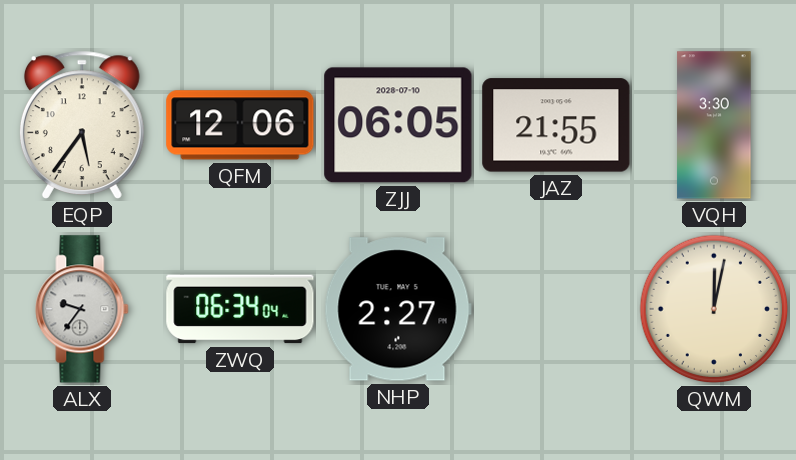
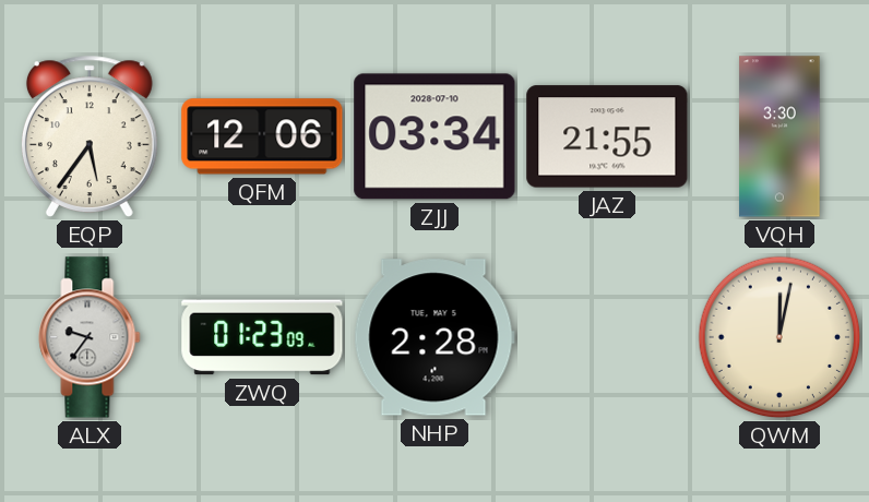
ZJJ: 06:05 -> 03:34
ZWQ: 06:34 -> 01:23
NHP: 2:27 -> 2:28
